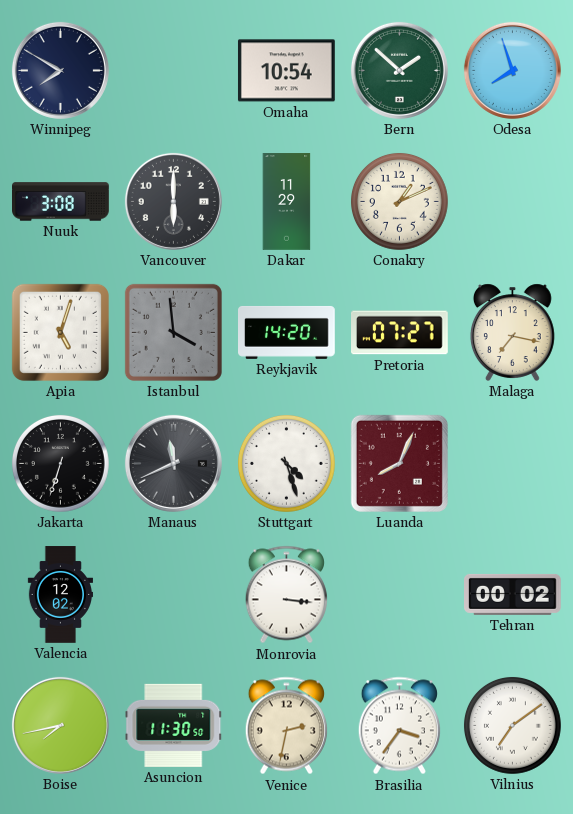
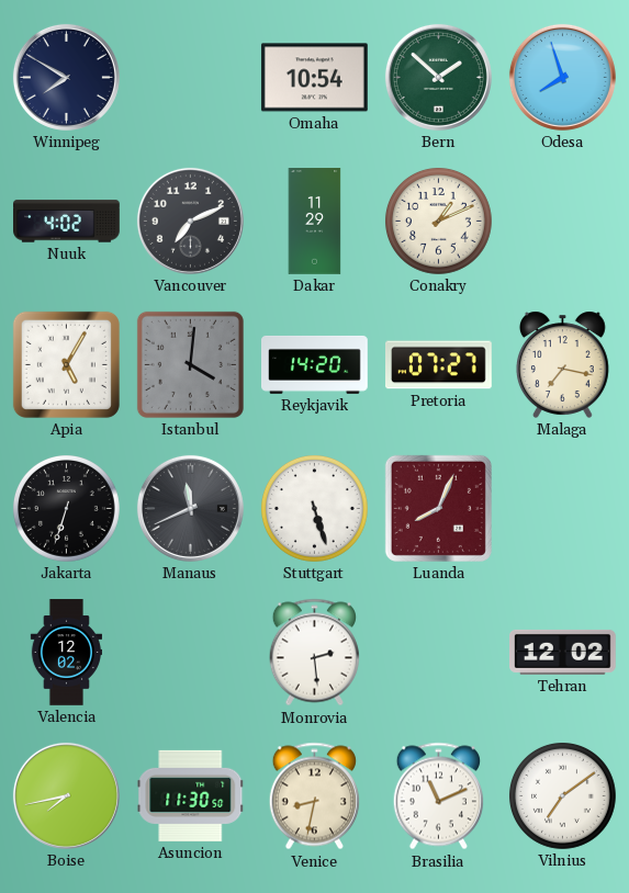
Nuuk: 3:08 -> 4:02
Vancouver: 6:00 -> 7:11
Apia: 5:03 -> 5:05
Istanbul: 3:59 -> 4:01
Stuttgart: 4:27 -> 5:27
Monrovia: 3:16 -> 2:29
Tehran: 00:02 -> 12:02
Venice: 2:32 -> 8:32
Brasilia: 3:36 -> 11:11
